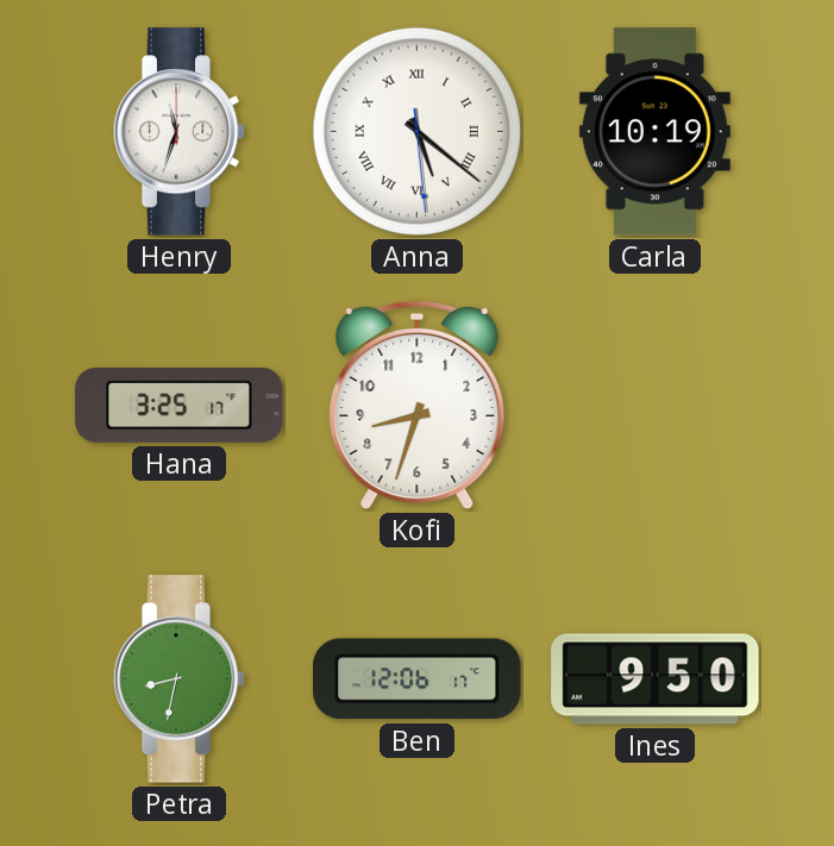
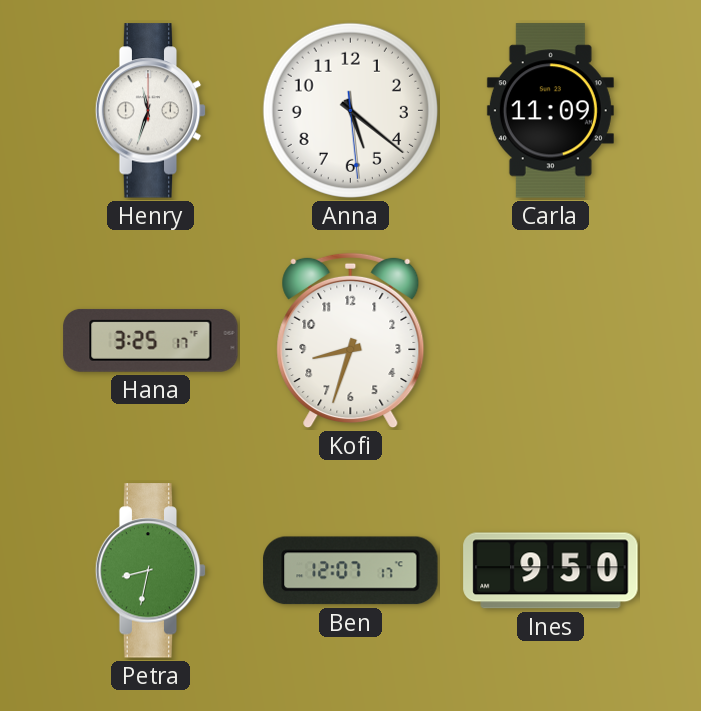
Anna numerals: Roman -> Arabic
Carla: 10:19 -> 11:09
Ben: 12:06 -> 12:07
